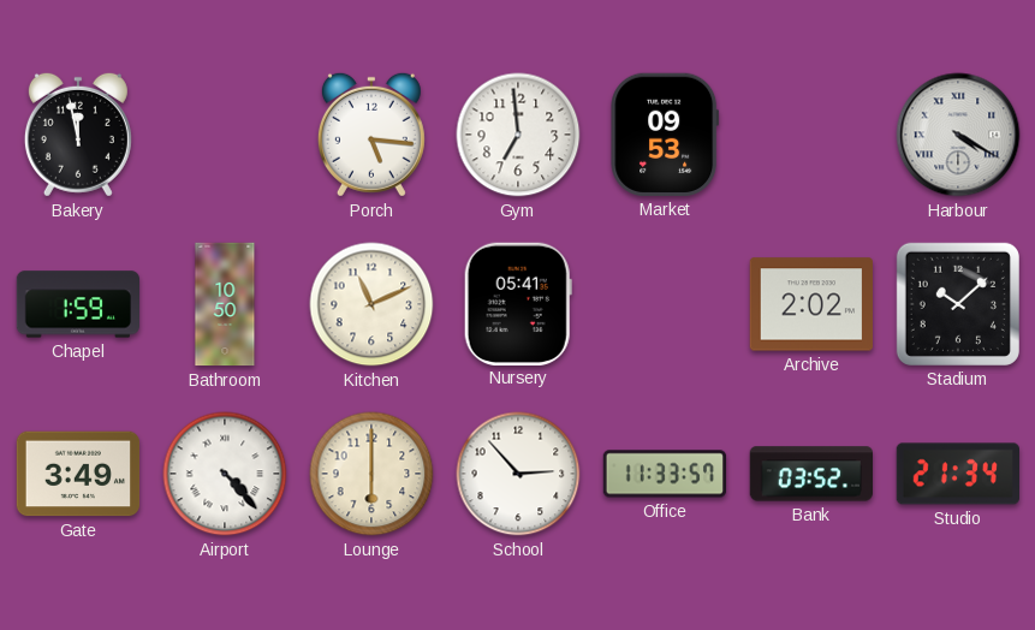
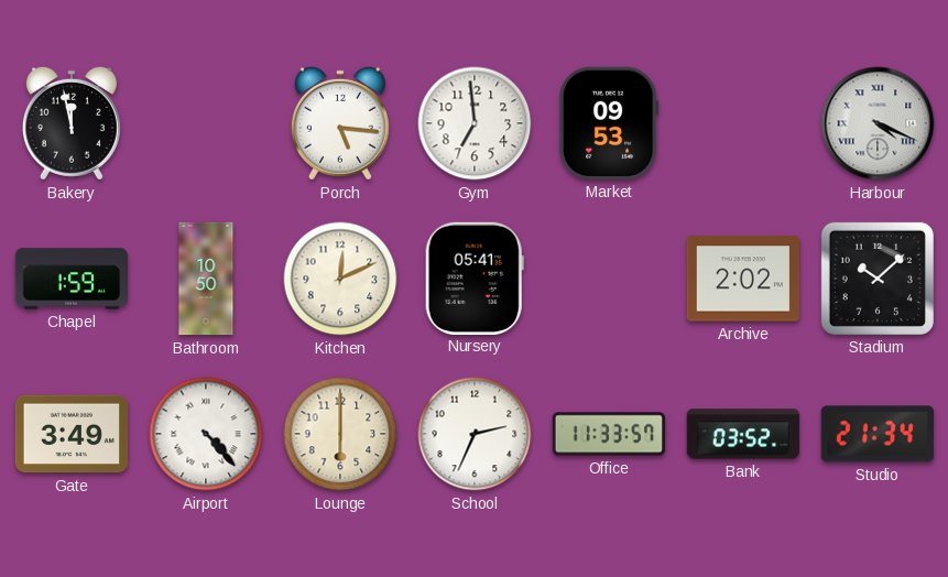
Harbour: 4:20 -> 4:19
Kitchen: 11:11 -> 12:11
School: 2:53 -> 2:34
